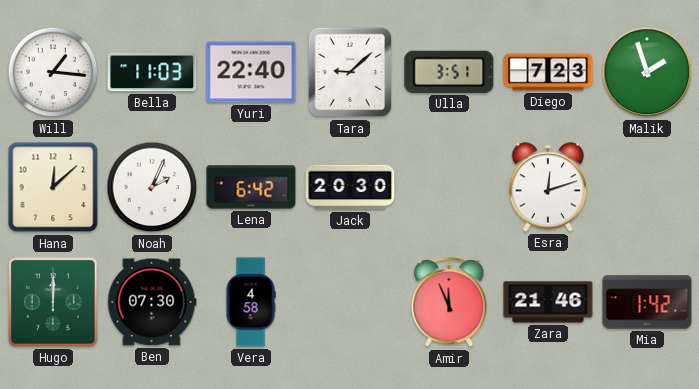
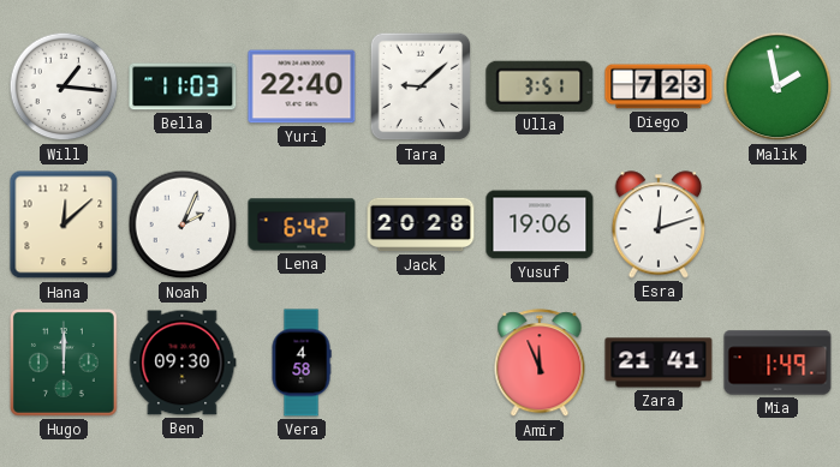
Malik: 1:57 -> 1:58
Jack: 20:30 -> 20:28
Yusuf: none -> 19:06
Ben: 07:30 -> 09:30
Zara: 21:46 -> 21:41
Mia: 1:42 -> 1:49
